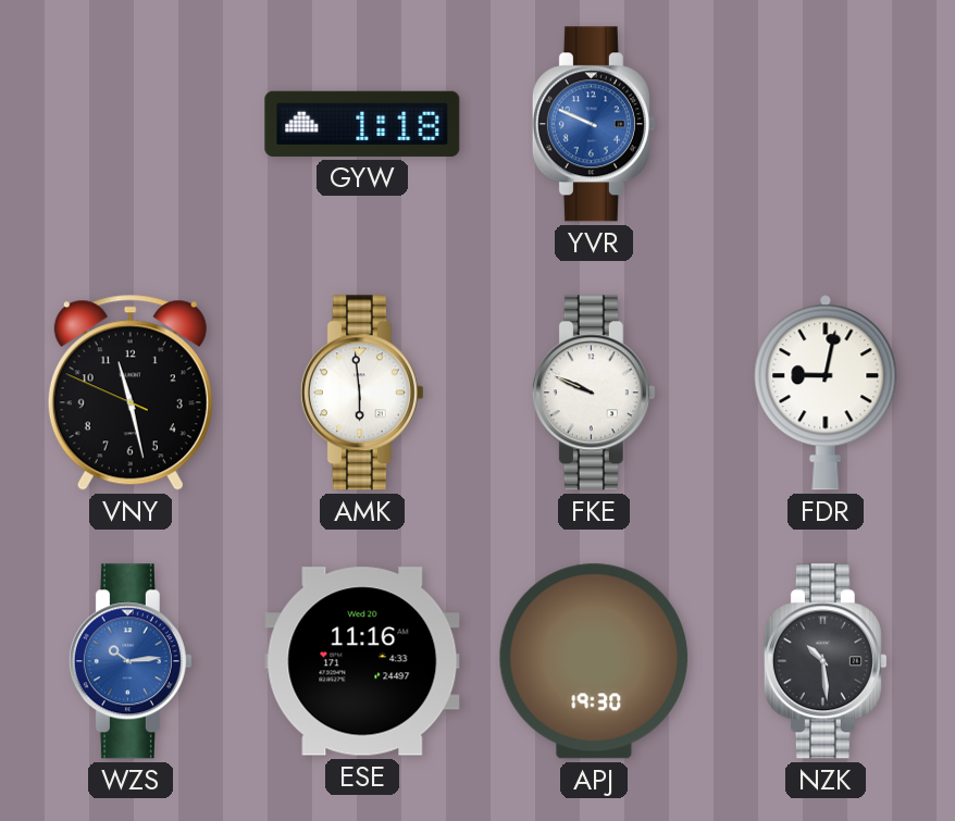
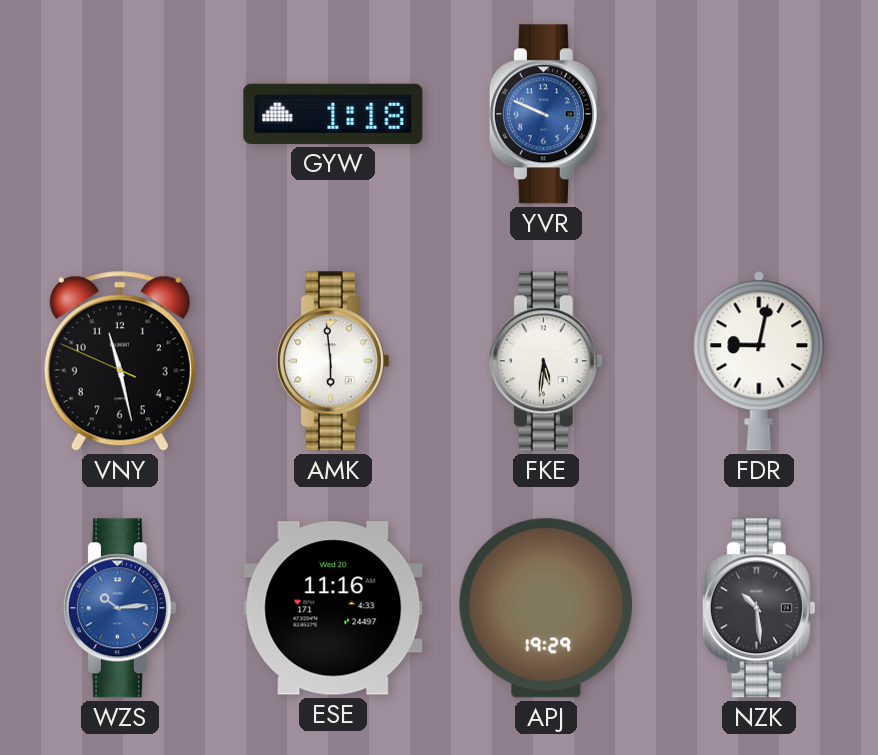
FKE: 9:49 -> 5:31
APJ: 19:30 -> 19:29
